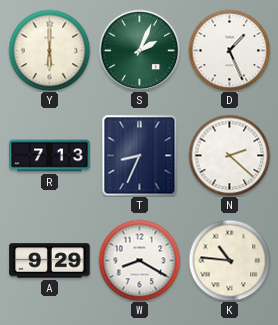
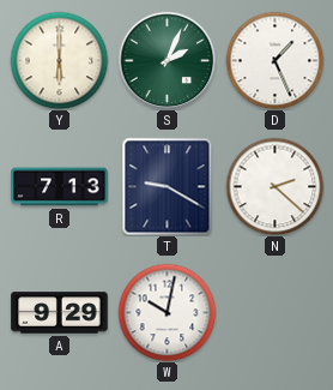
T: 8:34 -> 9:20
W: 8:20 -> 10:02
K: 10:46 -> none
